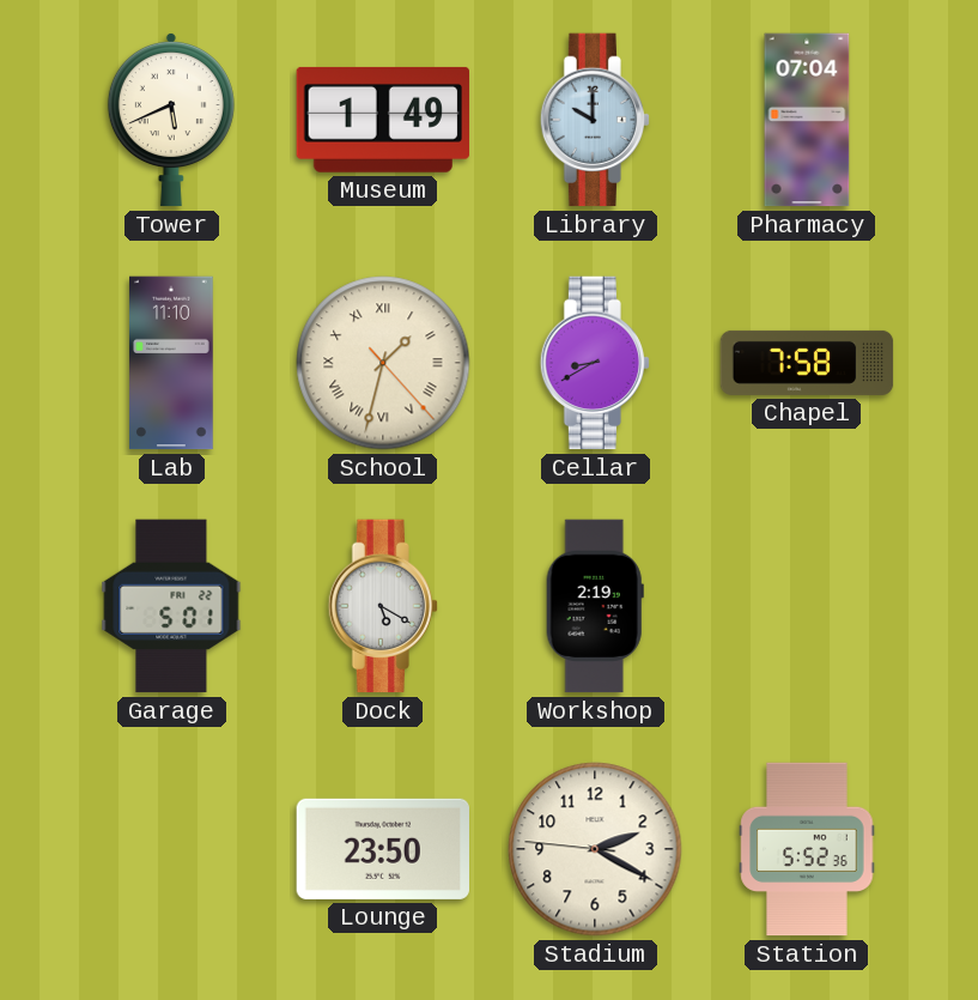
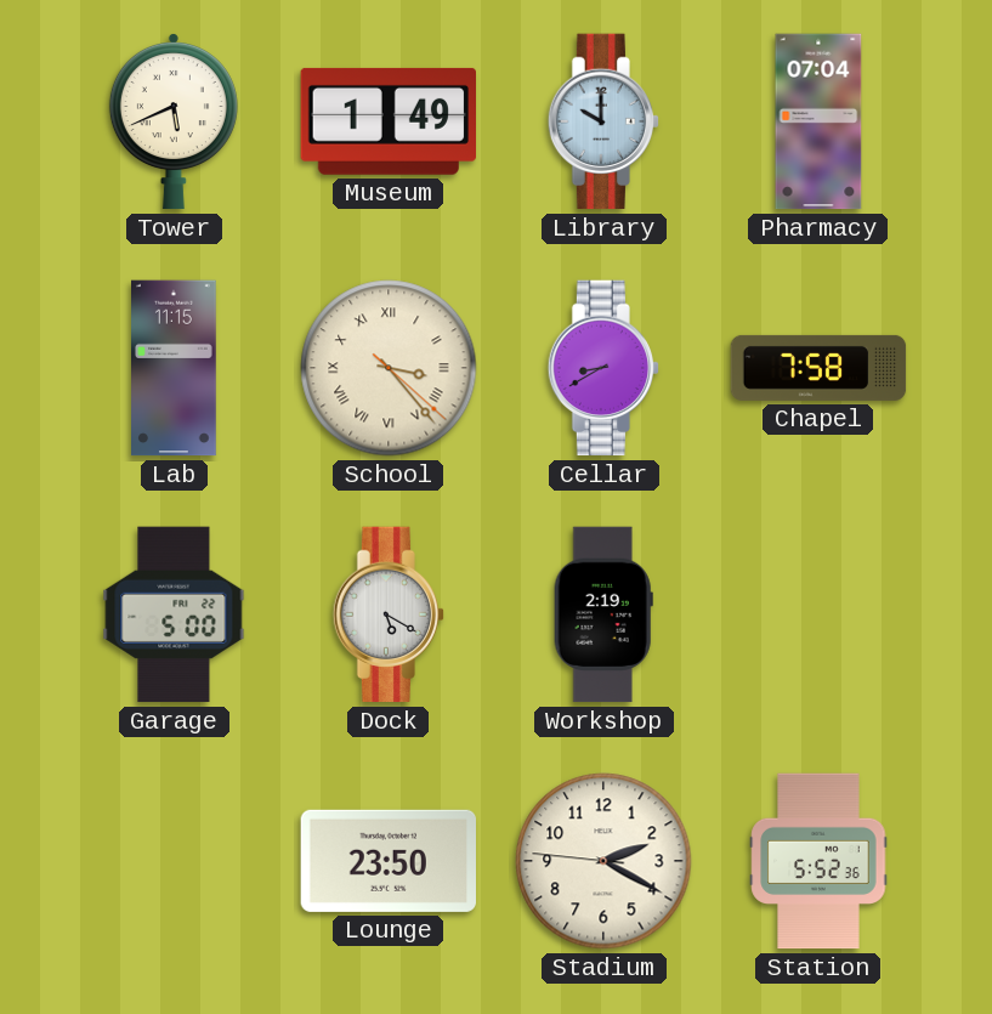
Lab: 11:10 -> 11:15
School: 1:32 -> 3:23
Garage: 5:01 -> 5:00
